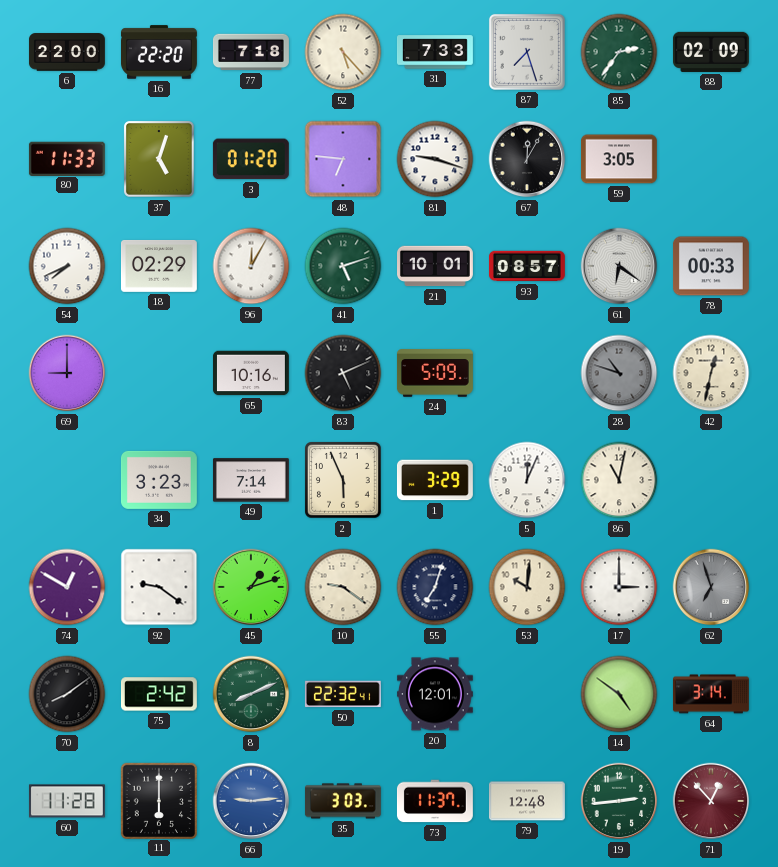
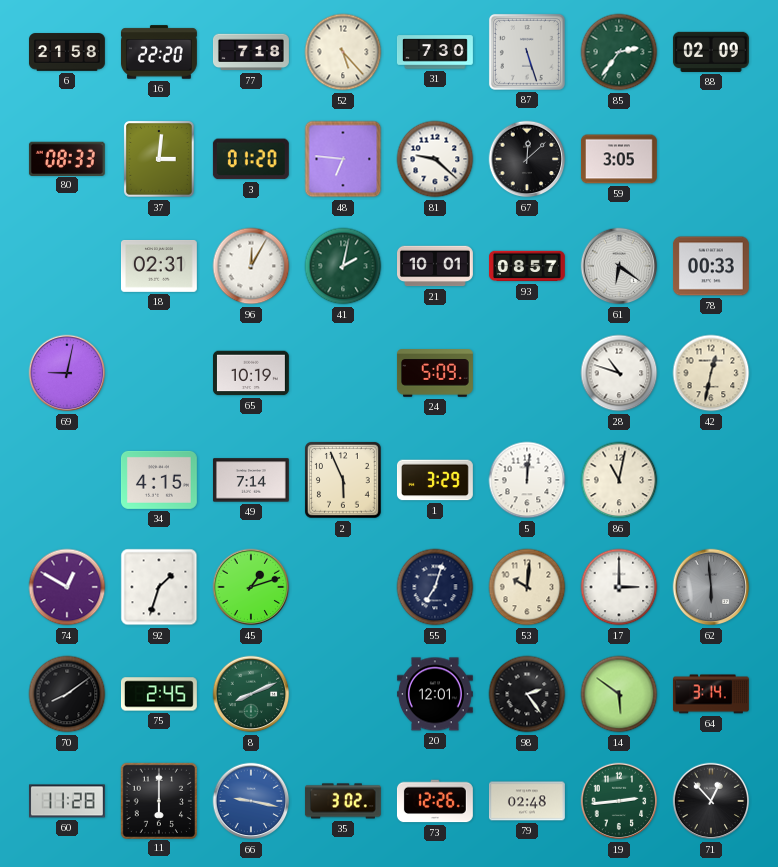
6: 22:00 -> 21:58
31: 7:33 -> 7:30
87: 7:27 -> 5:27
80: 11:33 -> 08:33
37: 5:03 -> 3:01
81: 9:18 -> 9:22
67: 12:05 -> 12:08
54: 7:41 -> none
18: 02:29 -> 02:31
41: 5:12 -> 2:02
69: 9:00 -> 9:02
65: 10:16 -> 10:19
83: 5:11 -> none
28 dial: grey -> white
34: 3:23 -> 4:15
5: 12:04 -> 12:01
92: 9:21 -> 1:33
10: 9:21 -> none
62: 6:57 -> 5:59
75: 2:42 -> 2:45
50: 22:32 -> none
98: none -> 2:24
14: 4:51 -> 5:51
66: 9:14 -> 9:17
35: 3:03 -> 3:02
73: 11:37 -> 12:26
79: 12:48 -> 02:48
71 dial: burgundy -> black
